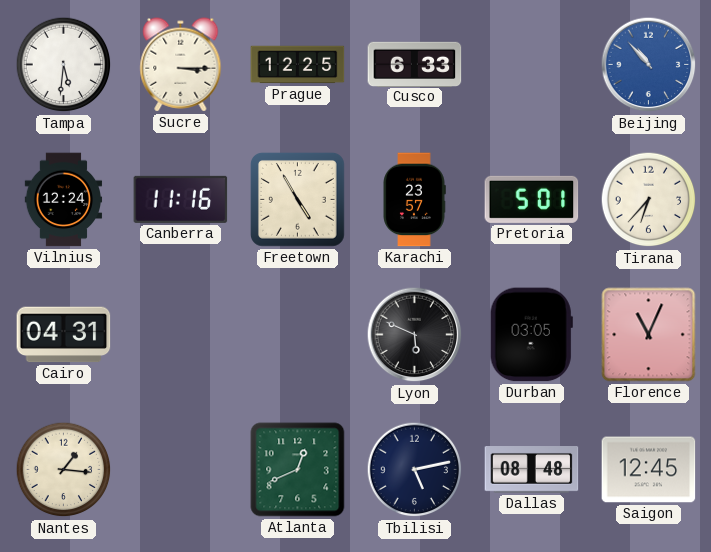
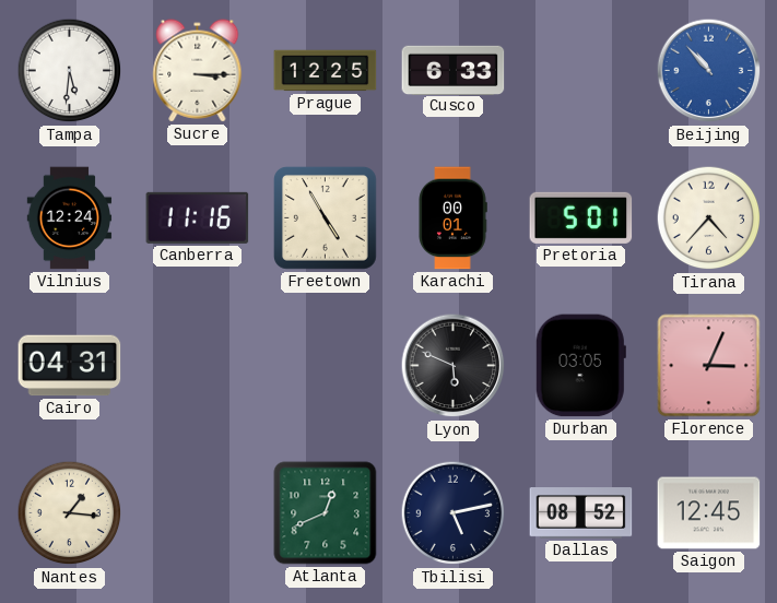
Karachi: 23:57 -> 00:01
Tirana: 6:37 -> 4:37
Florence: 11:04 -> 3:04
Dallas: 08:48 -> 08:52
